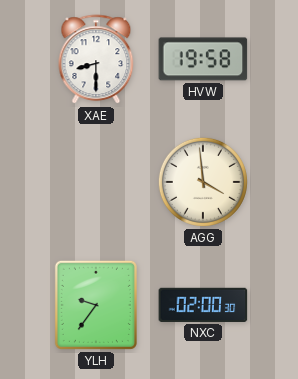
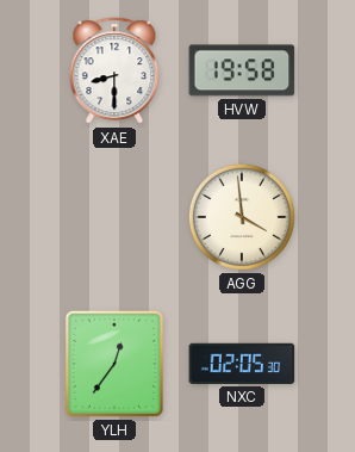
YLH: 9:36 -> 12:36
NXC: 02:00 -> 02:05
